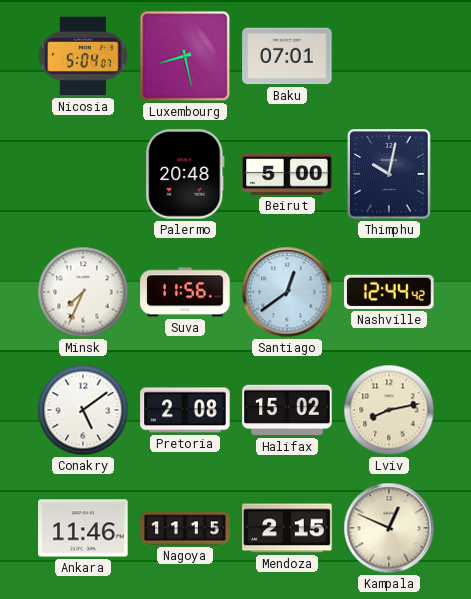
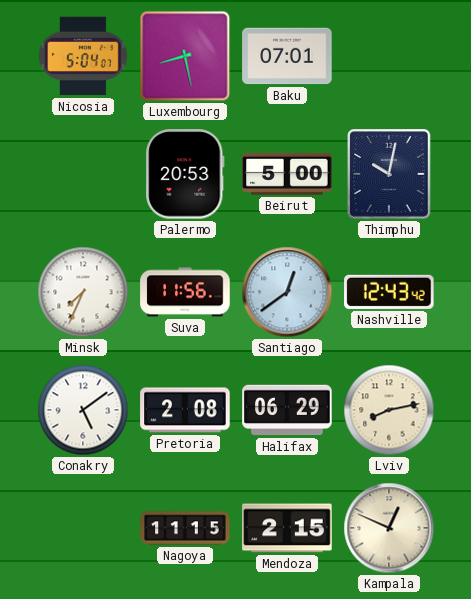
Palermo: 20:48 -> 20:53
Nashville: 12:44 -> 12:43
Halifax: 15:02 -> 06:29
Ankara: 11:46 -> none
